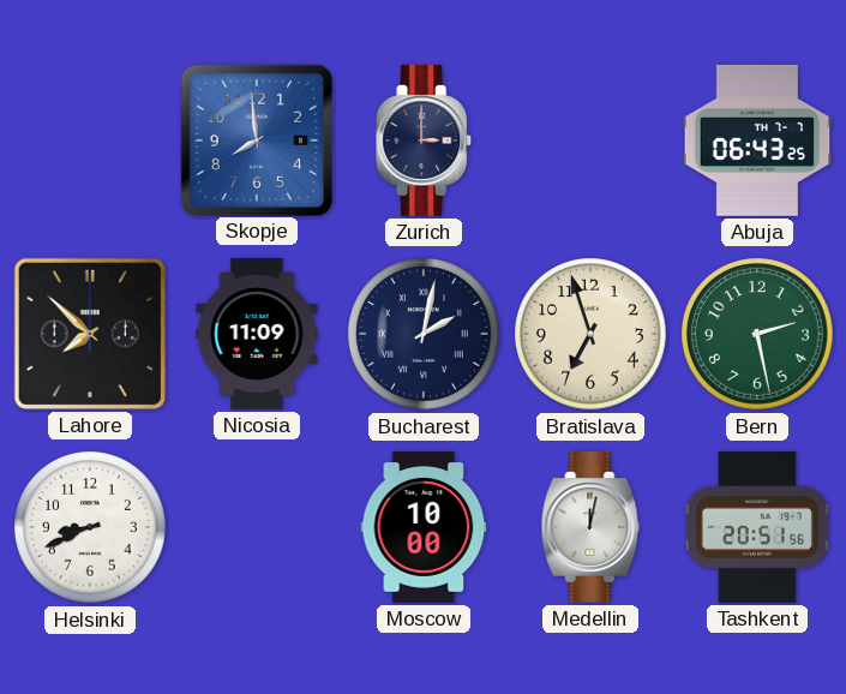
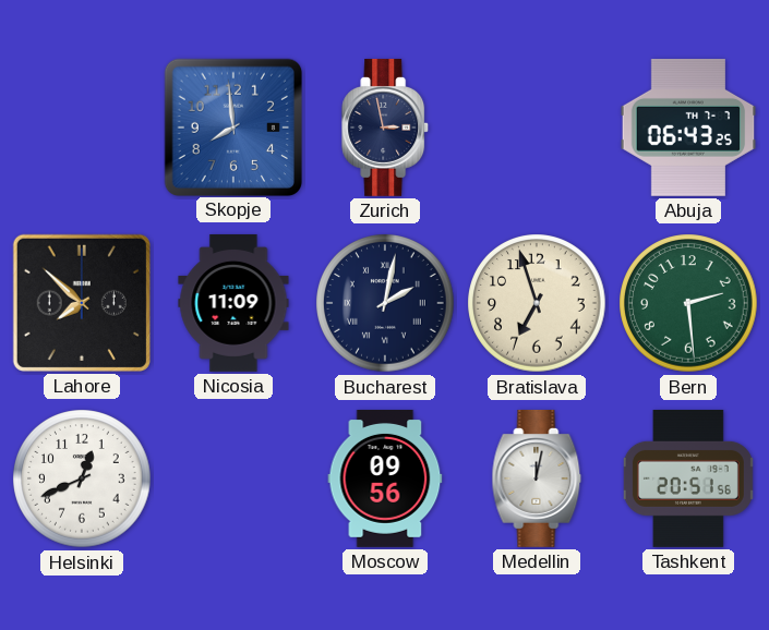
Zurich: 3:00 -> 2:58
Bern: 2:28 -> 2:29
Helsinki: 8:41 -> 12:41
Moscow: 10:00 -> 09:56
